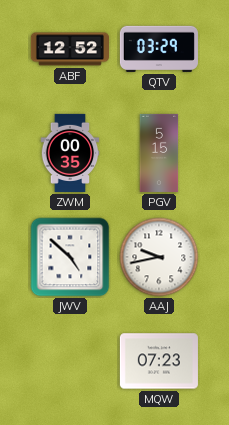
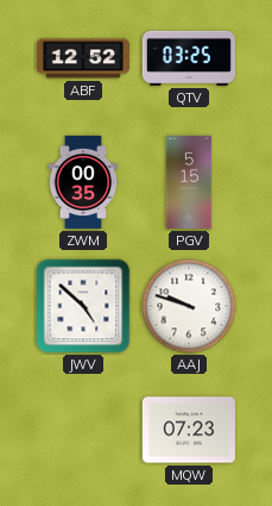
QTV: 03:29 -> 03:25
AAJ: 9:43 -> 9:48
